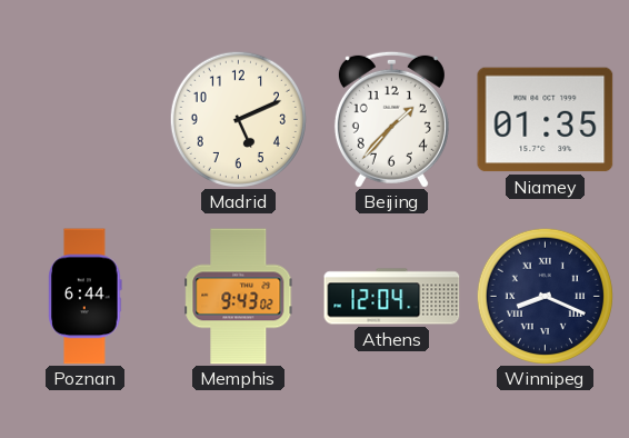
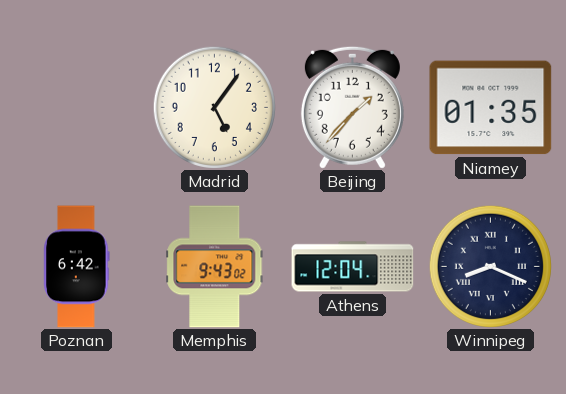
Madrid: 5:11 -> 5:06
Poznan: 6:44 -> 6:42
